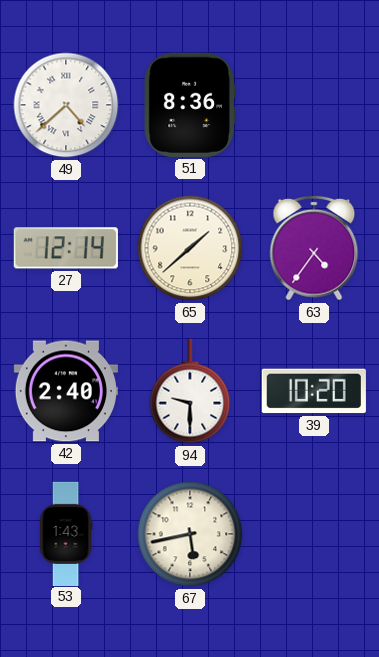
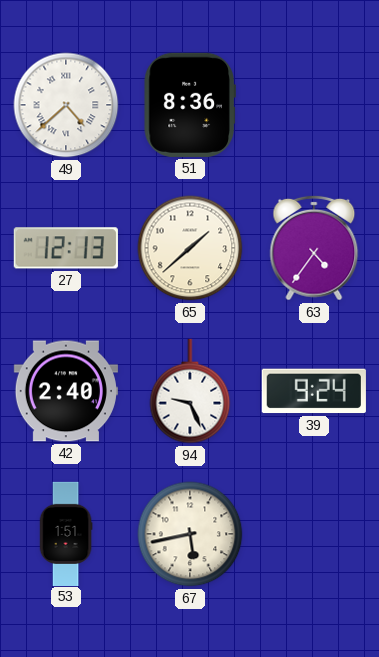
27: 12:14 -> 12:13
94: 9:30 -> 9:26
39: 10:20 -> 9:24
53: 1:43 -> 1:51
